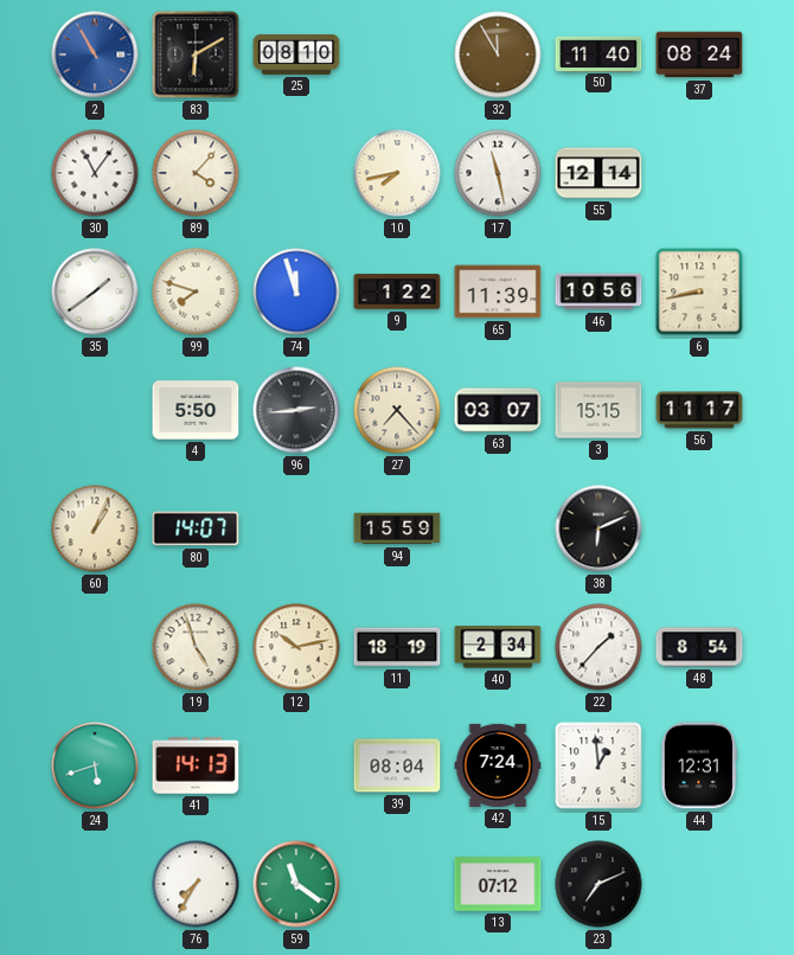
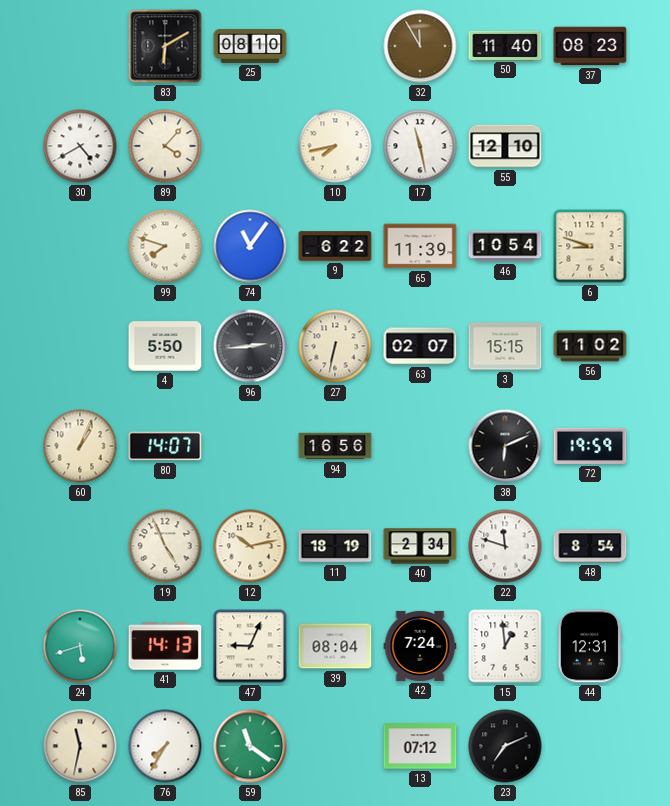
2: 10:55 -> none
37: 08:24 -> 08:23
30: 11:06 -> 4:40
55: 12:14 -> 12:10
35: 1:39 -> none
74: 11:57 -> 11:06
9: 1:22 -> 6:22
46: 10:56 -> 10:54
6: 8:43 -> 8:48
27: 7:23 -> 6:32
63: 03:07 -> 02:07
56: 11:17 -> 11:02
94: 15:59 -> 16:56
72: none -> 19:59
19: 4:57 -> 4:56
22: 1:37 -> 11:48
47: none -> 9:04
85: none -> 11:32
